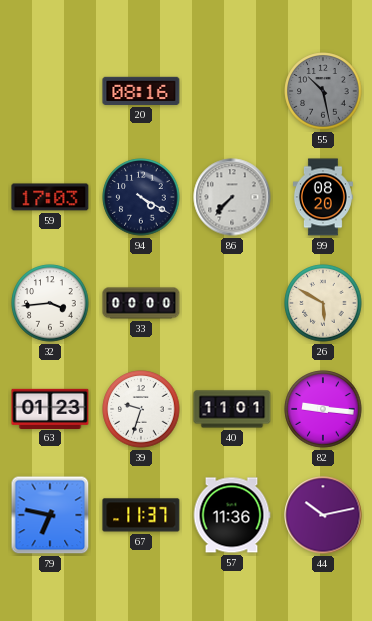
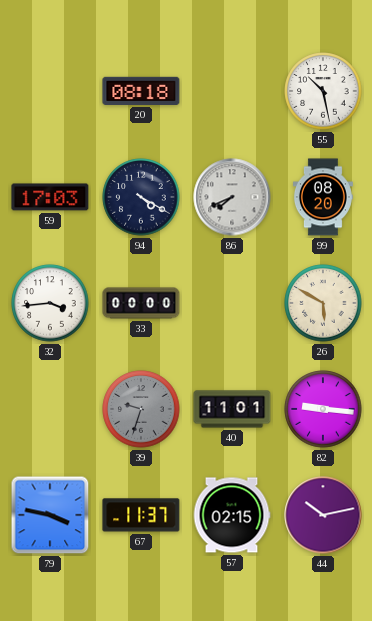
20: 08:16 -> 08:18
55 dial: grey -> white
86: 7:37 -> 7:41
63: 01:23 -> none
39 dial: white -> grey
79: 6:47 -> 3:47
57: 11:36 -> 02:15
